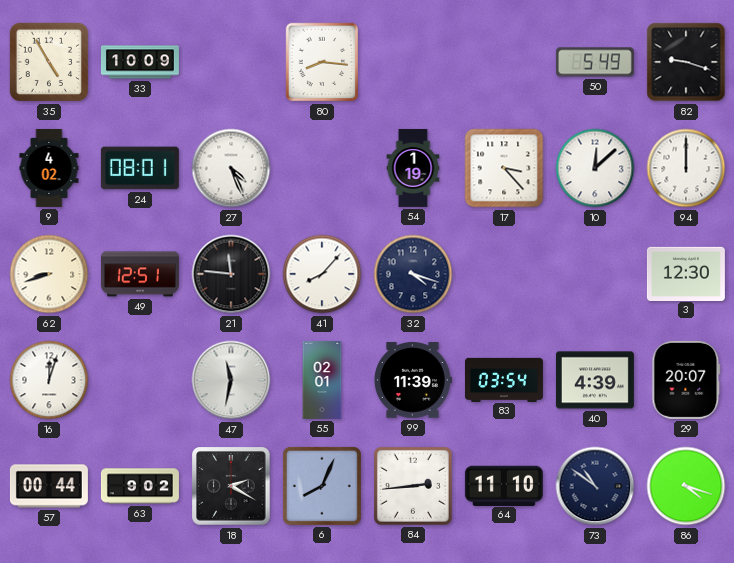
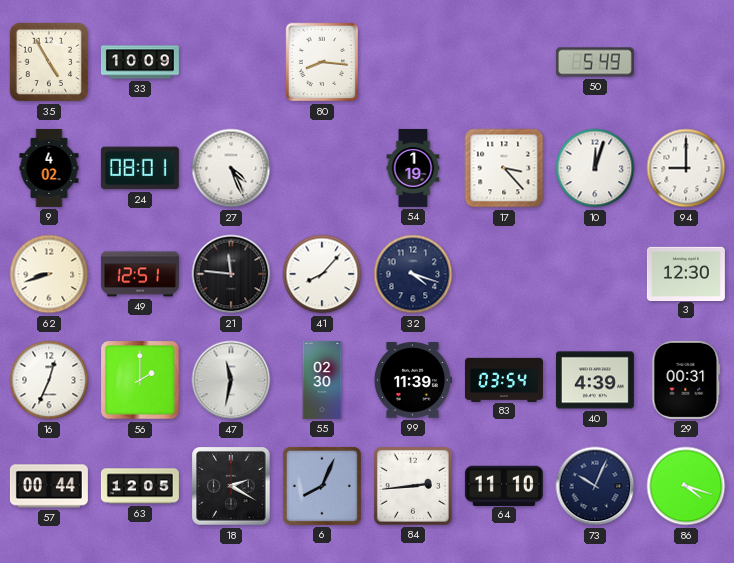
82: 9:18 -> none
10: 12:08 -> 12:03
94: 12:00 -> 9:00
16: 12:03 -> 12:34
56: none -> 2:00
55: 02:01 -> 02:30
29: 20:07 -> 00:31
63: 9:02 -> 12:05
73: 10:51 -> 10:04
